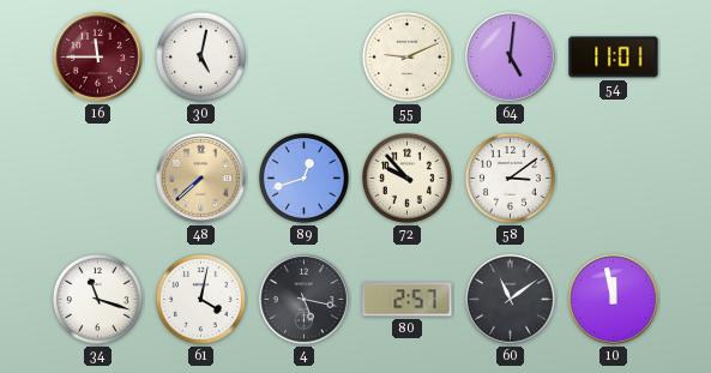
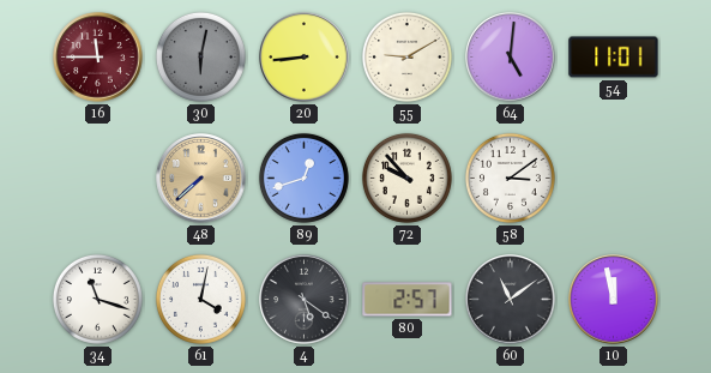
30: 5:02 -> 6:02
30 dial: white -> grey
20: none -> 8:44
55: 9:11 -> 9:10
4: 5:17 -> 5:21
